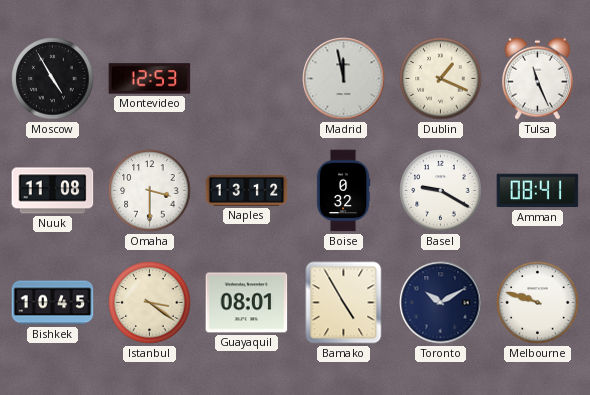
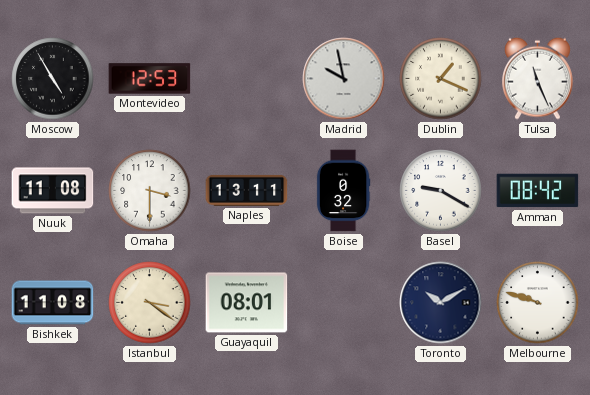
Madrid: 11:58 -> 9:58
Naples: 13:12 -> 13:11
Amman: 08:41 -> 08:42
Bishkek: 10:45 -> 11:08
Bamako: 4:55 -> none
